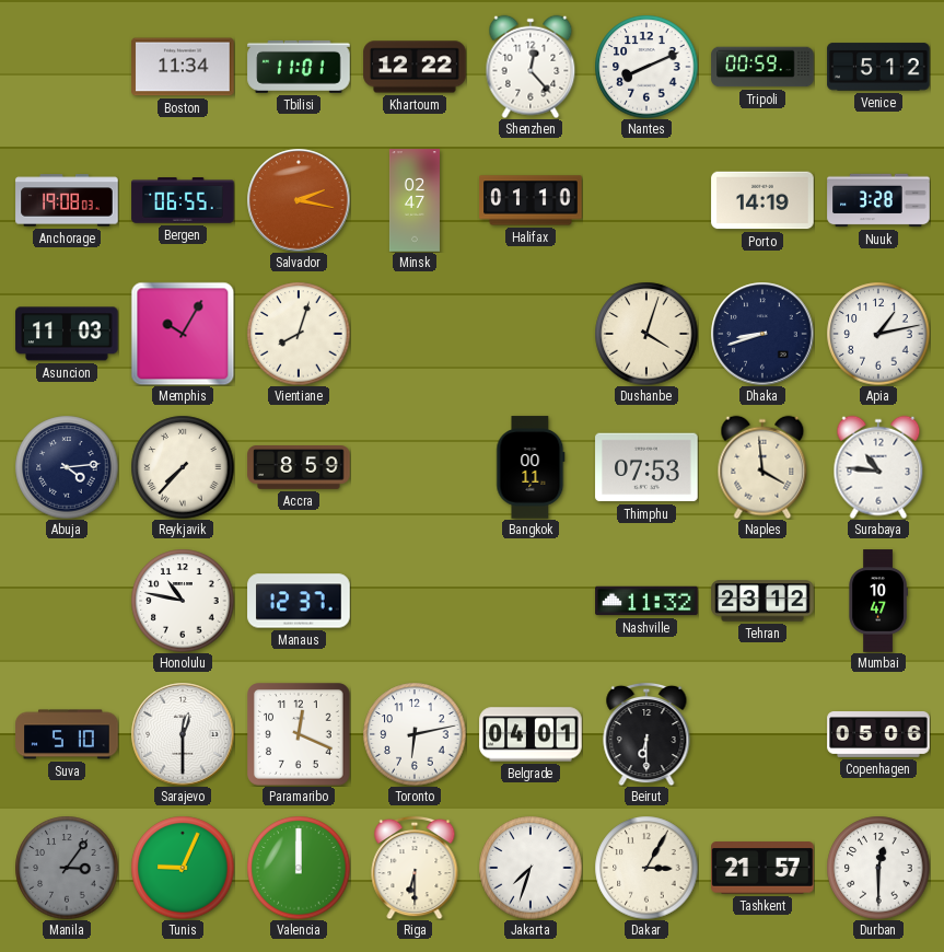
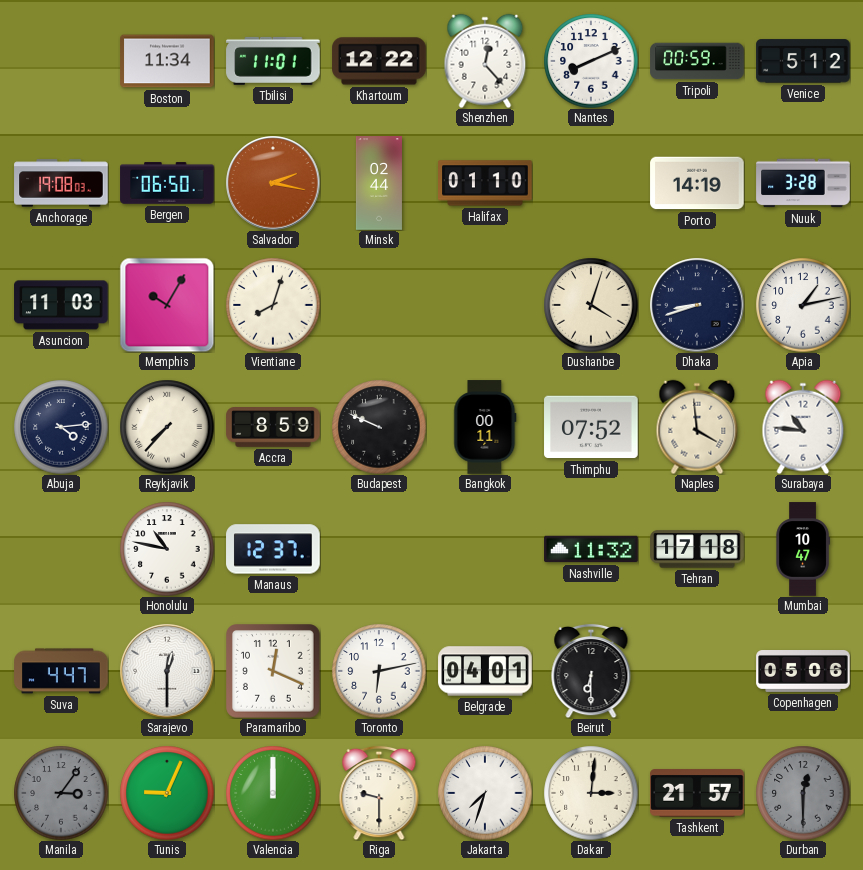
Bergen: 06:55 -> 06:50
Minsk: 02:47 -> 02:44
Budapest: none -> 9:49
Thimphu: 07:53 -> 07:52
Tehran: 23:12 -> 17:18
Suva: 5:10 -> 4:47
Riga: 6:30 -> 9:30
Dakar: 3:05 -> 3:01
Durban dial: white -> grey
